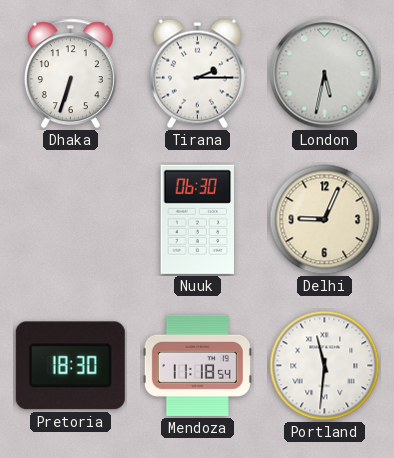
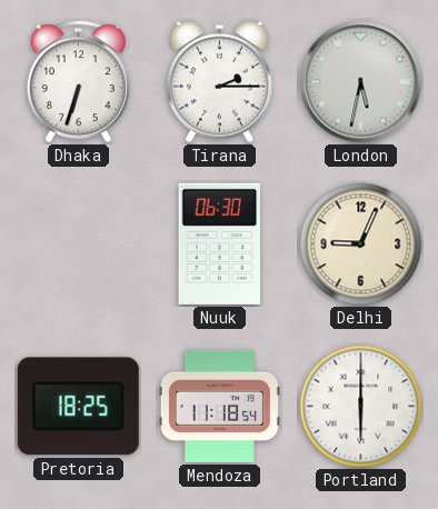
Pretoria: 18:30 -> 18:25
Portland: 11:31 -> 6:00
